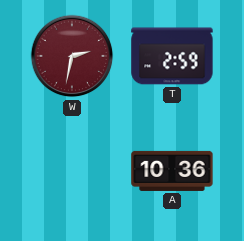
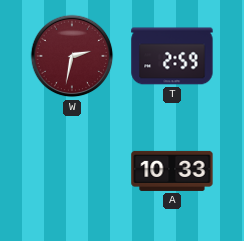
A: 10:36 -> 10:33
